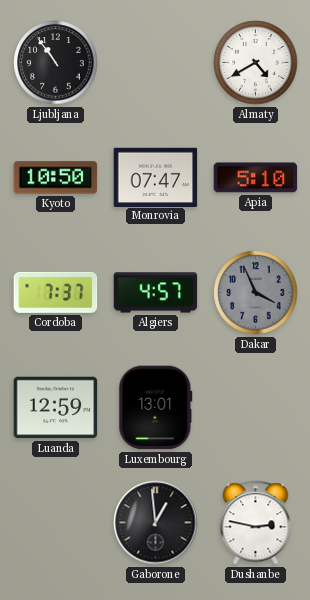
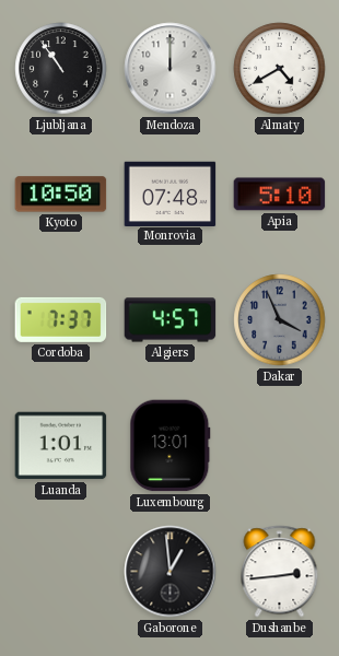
Mendoza: none -> 12:00
Monrovia: 07:47 -> 07:48
Luanda: 12:59 -> 1:01
Dushanbe: 2:47 -> 2:44
